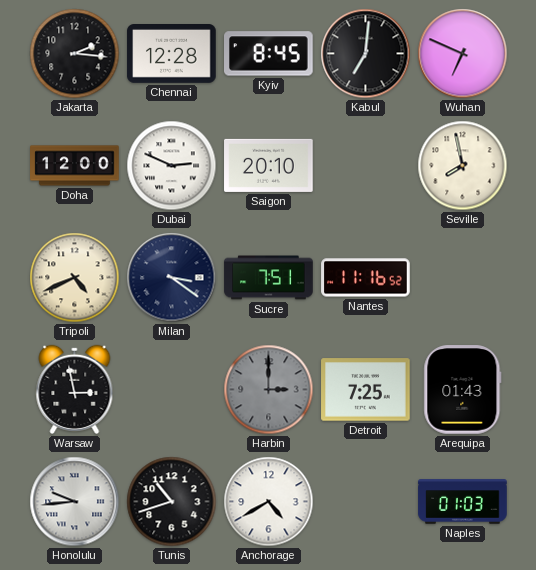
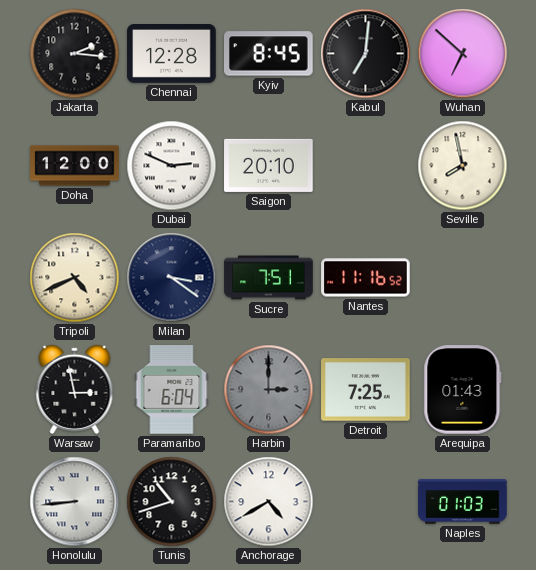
Wuhan: 6:49 -> 6:52
Paramaribo: none -> 6:04
Honolulu: 9:44 -> 8:44
